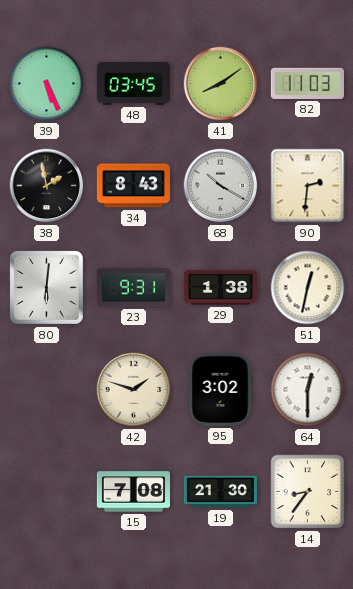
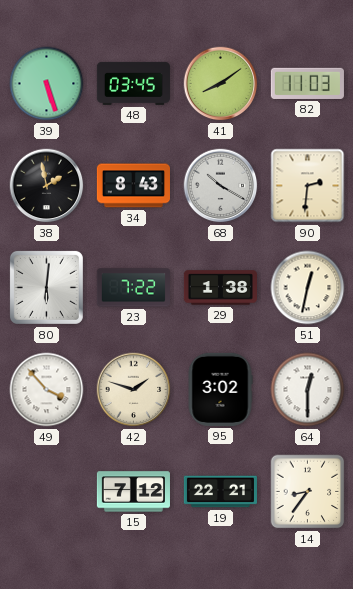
39: 5:26 -> 5:27
23: 9:31 -> 7:22
49: none -> 3:53
15: 7:08 -> 7:12
19: 21:30 -> 22:21
